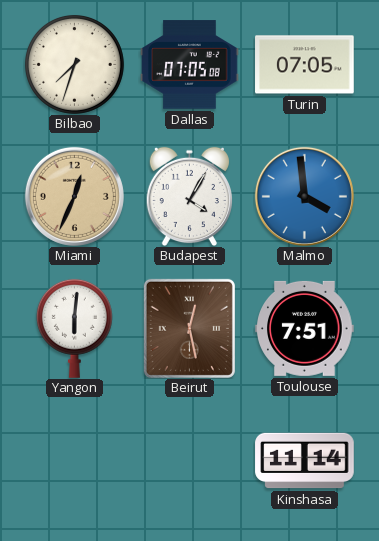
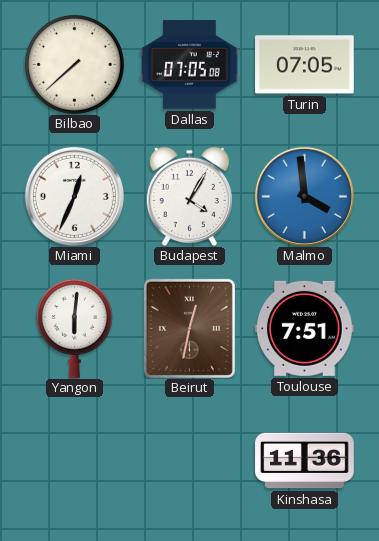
Bilbao: 7:33 -> 7:38
Miami dial: champagne -> white
Beirut: 12:28 -> 12:32
Kinshasa: 11:14 -> 11:36
